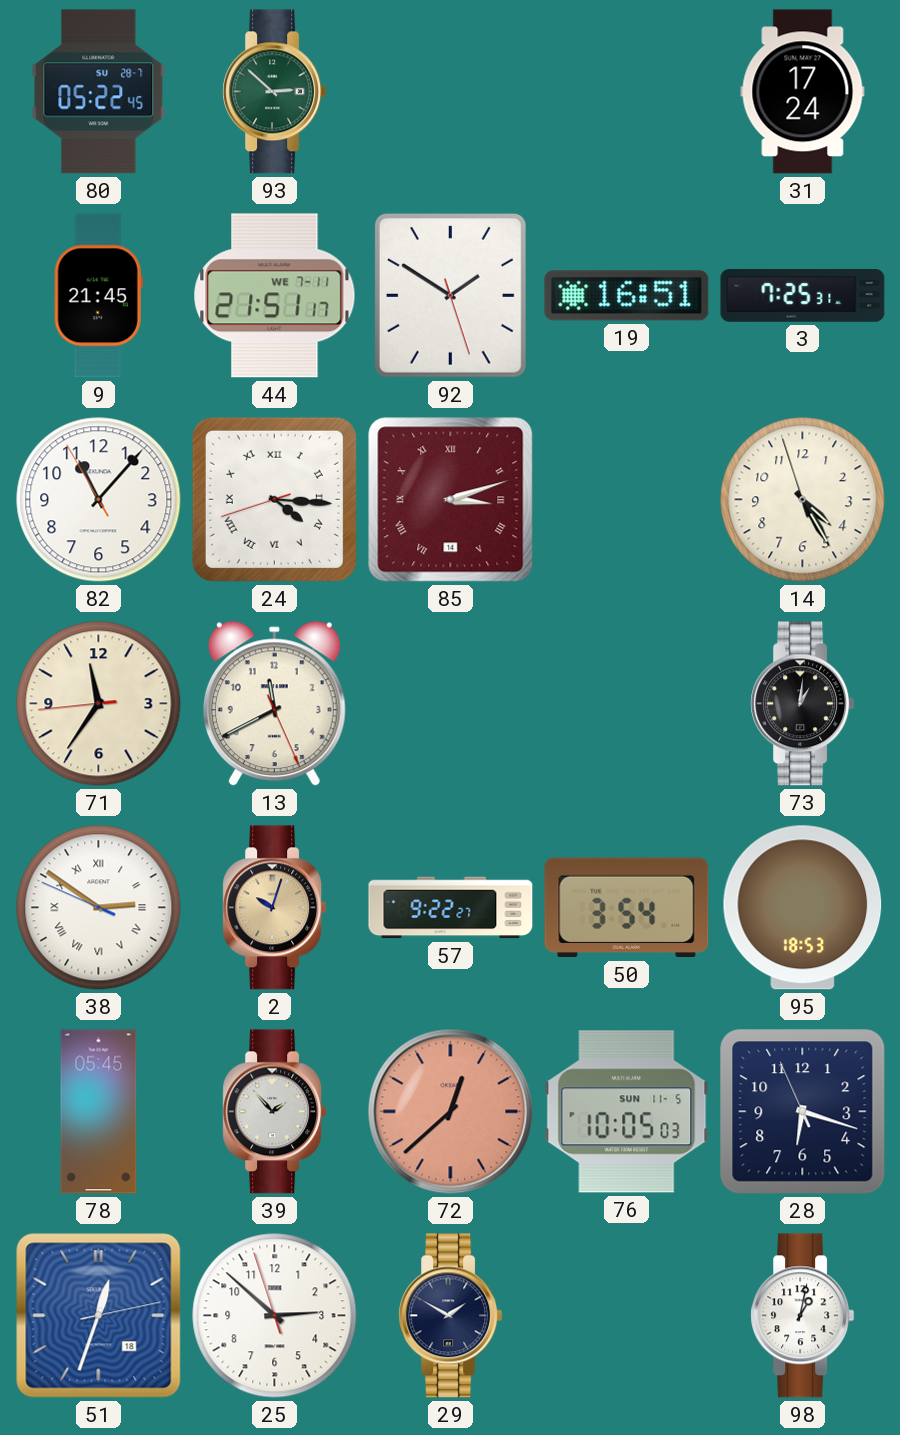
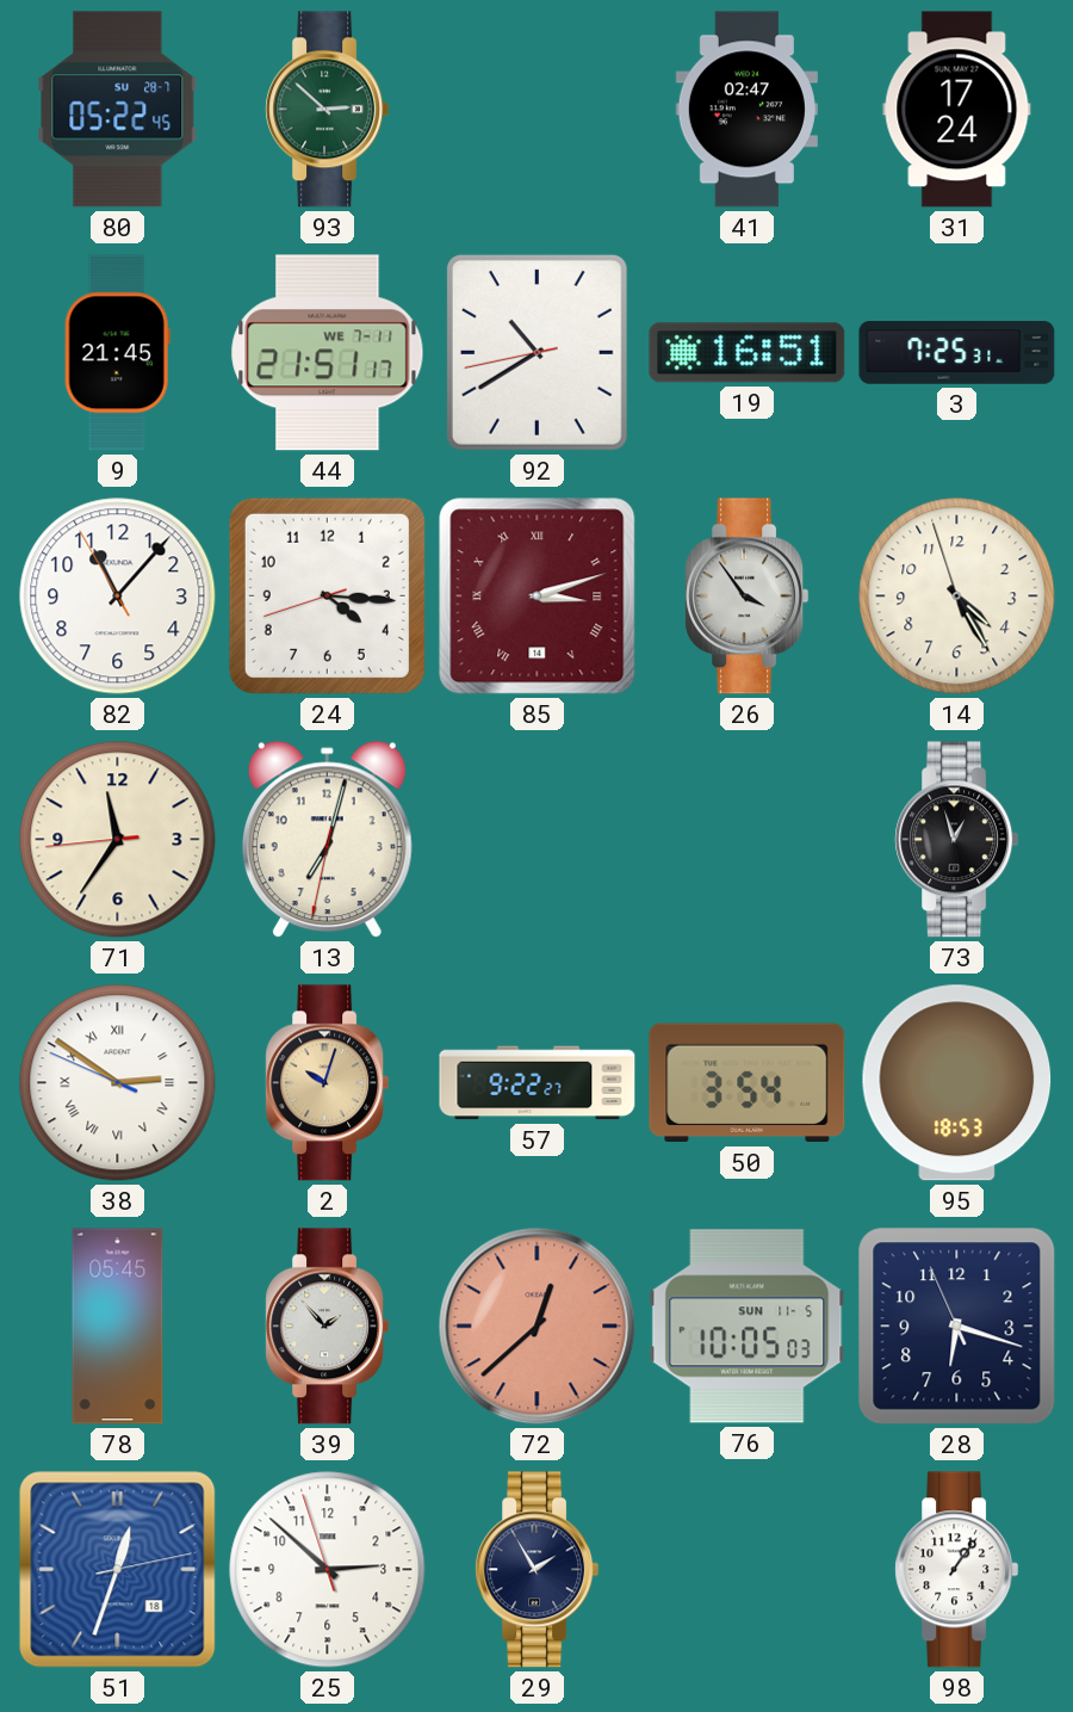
41: none -> 02:47
92: 1:50 -> 10:39
24 numerals: Roman -> Arabic
26: none -> 3:54
13: 11:40 -> 7:02
73: 1:01 -> 12:57
29: 1:50 -> 1:55
98: 1:02 -> 1:06
